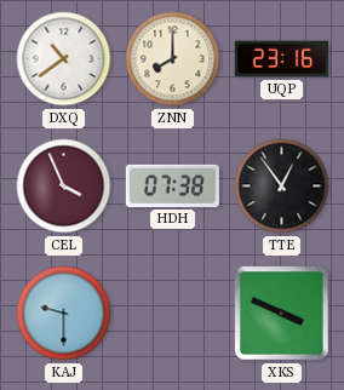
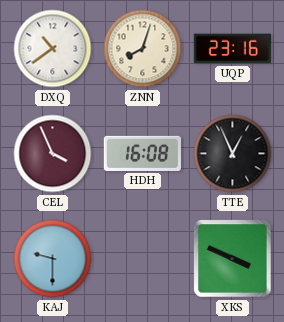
ZNN: 8:00 -> 8:03
HDH: 07:38 -> 16:08
TTE: 12:54 -> 12:56
